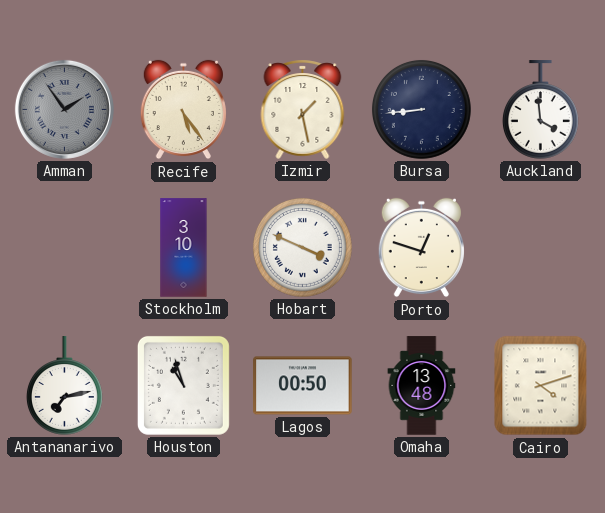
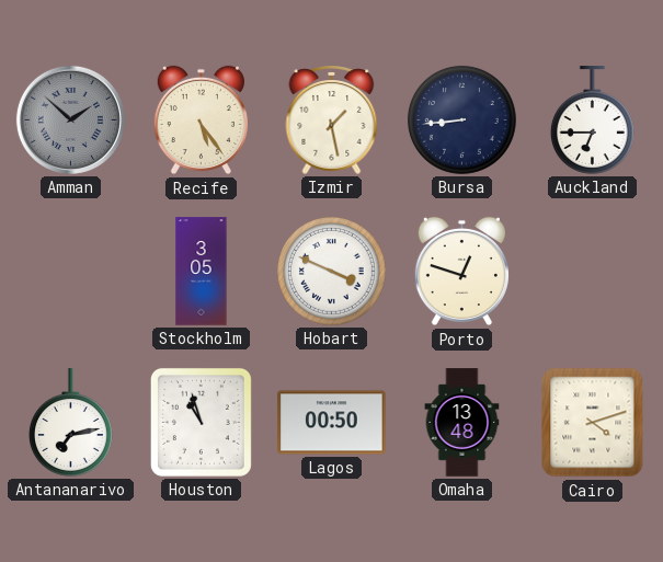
Amman: 1:54 -> 1:52
Auckland: 3:59 -> 6:45
Stockholm: 3:10 -> 3:05
